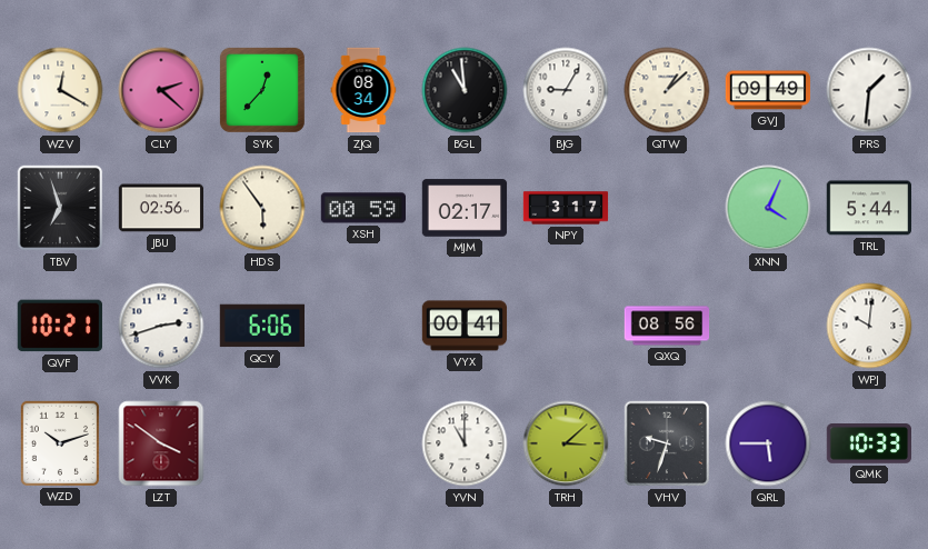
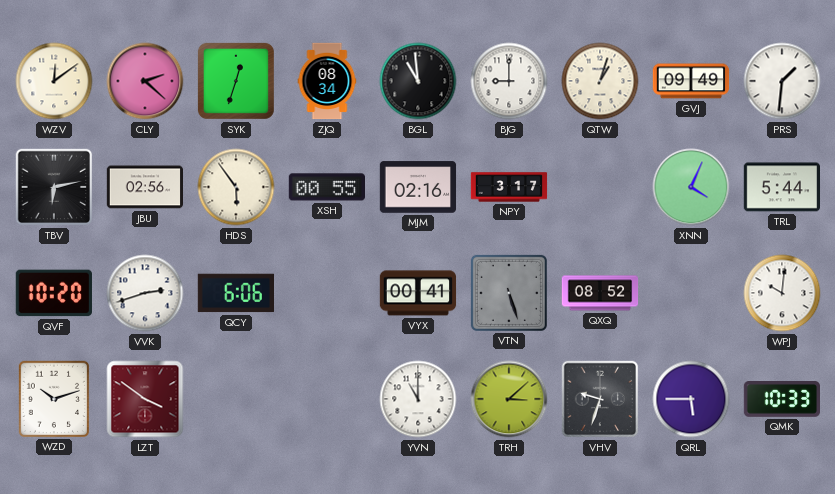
WZV: 12:20 -> 12:09
SYK: 12:37 -> 12:33
BJG: 9:05 -> 9:00
QTW: 1:08 -> 1:03
TBV: 6:57 -> 6:13
XSH: 00:59 -> 00:55
MJM: 02:17 -> 02:16
QVF: 10:21 -> 10:20
VTN: none -> 5:27
QXQ: 08:56 -> 08:52
